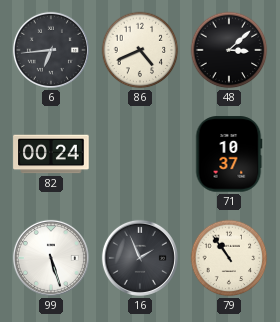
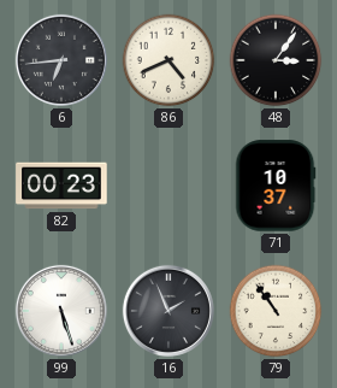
48: 3:08 -> 3:06
82: 00:24 -> 00:23
